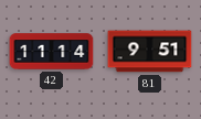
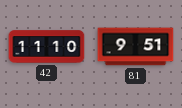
42: 11:14 -> 11:10
